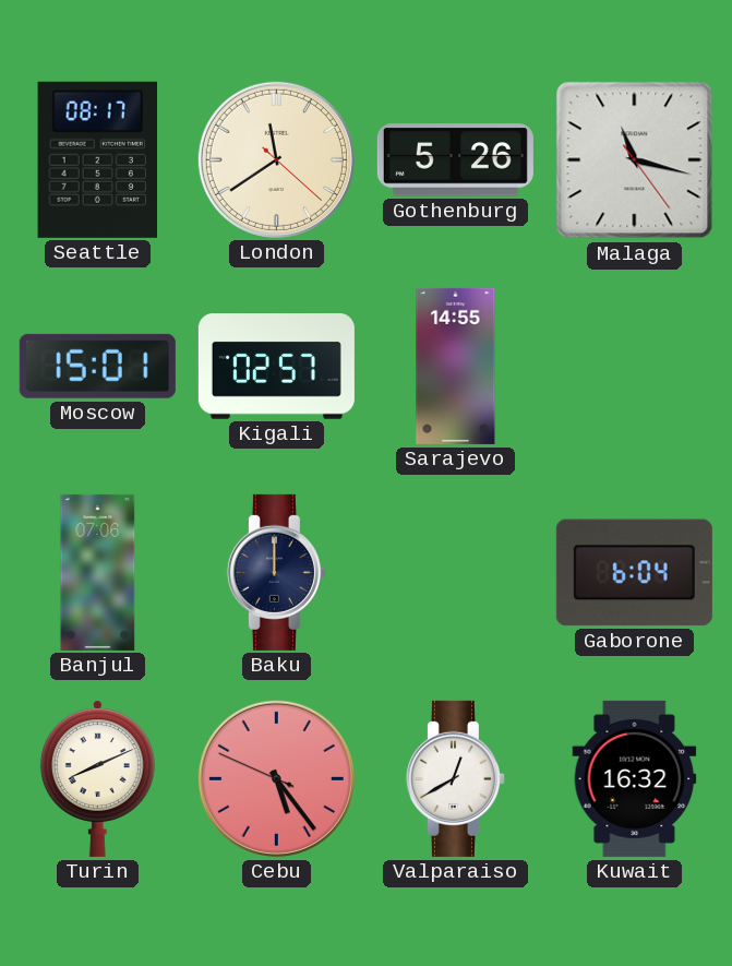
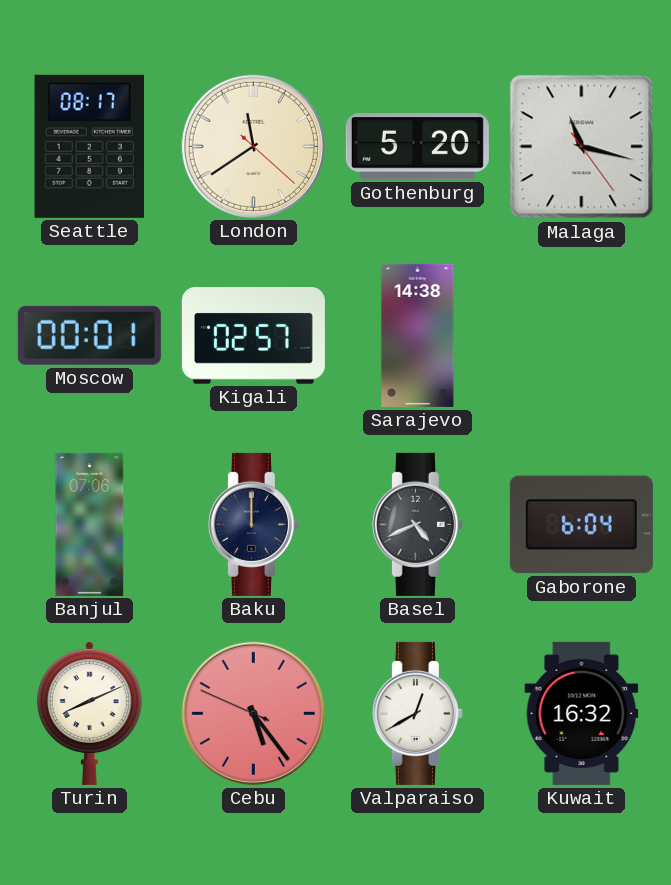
Gothenburg: 5:26 -> 5:20
Moscow: 15:01 -> 00:01
Sarajevo: 14:55 -> 14:38
Basel: none -> 4:41
